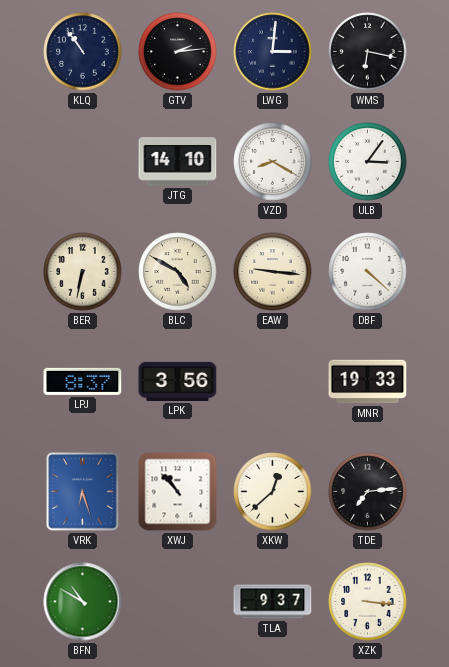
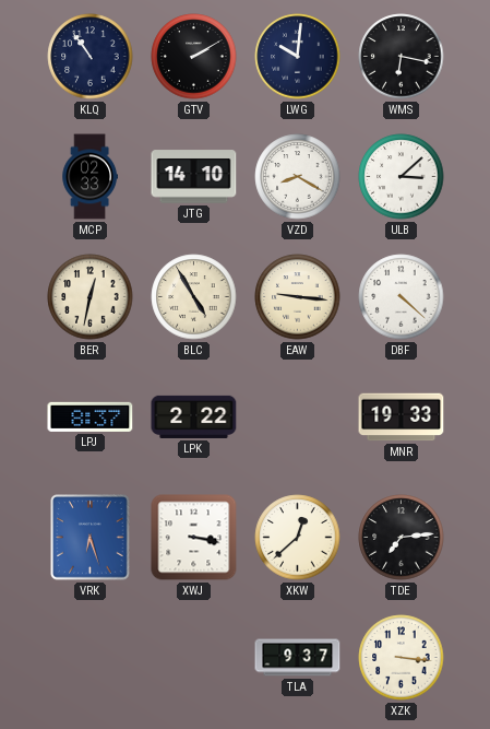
GTV: 2:14 -> 2:10
LWG: 3:01 -> 10:01
MCP: none -> 02:33
ULB: 3:06 -> 3:08
BER: 6:32 -> 12:32
BLC: 4:50 -> 4:55
LPK: 3:56 -> 2:22
XWJ: 10:53 -> 3:17
BFN: 10:50 -> none
